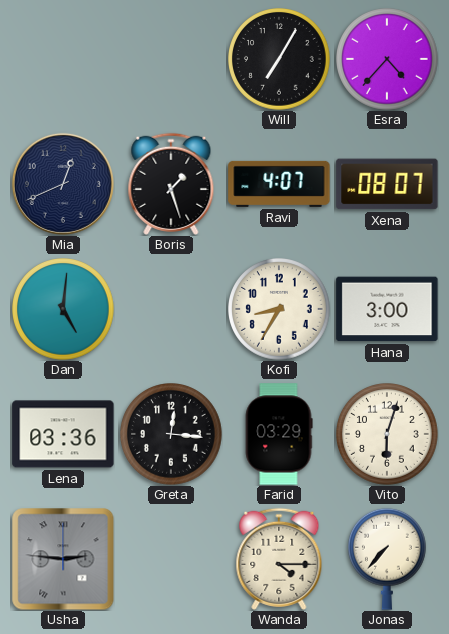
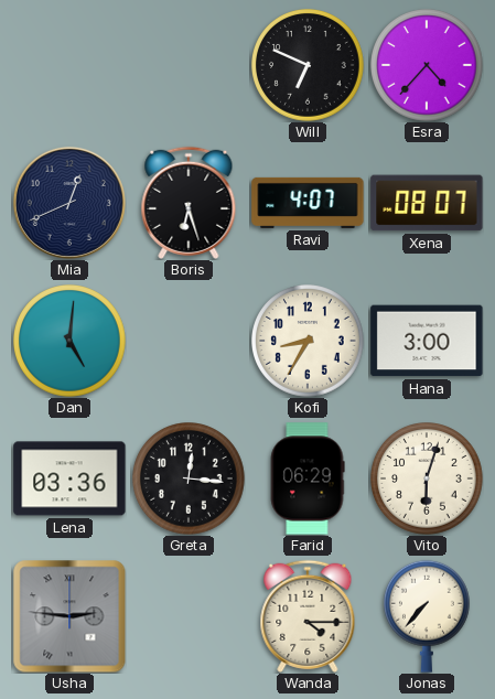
Will: 7:05 -> 6:49
Boris: 1:27 -> 6:27
Farid: 03:29 -> 06:29
